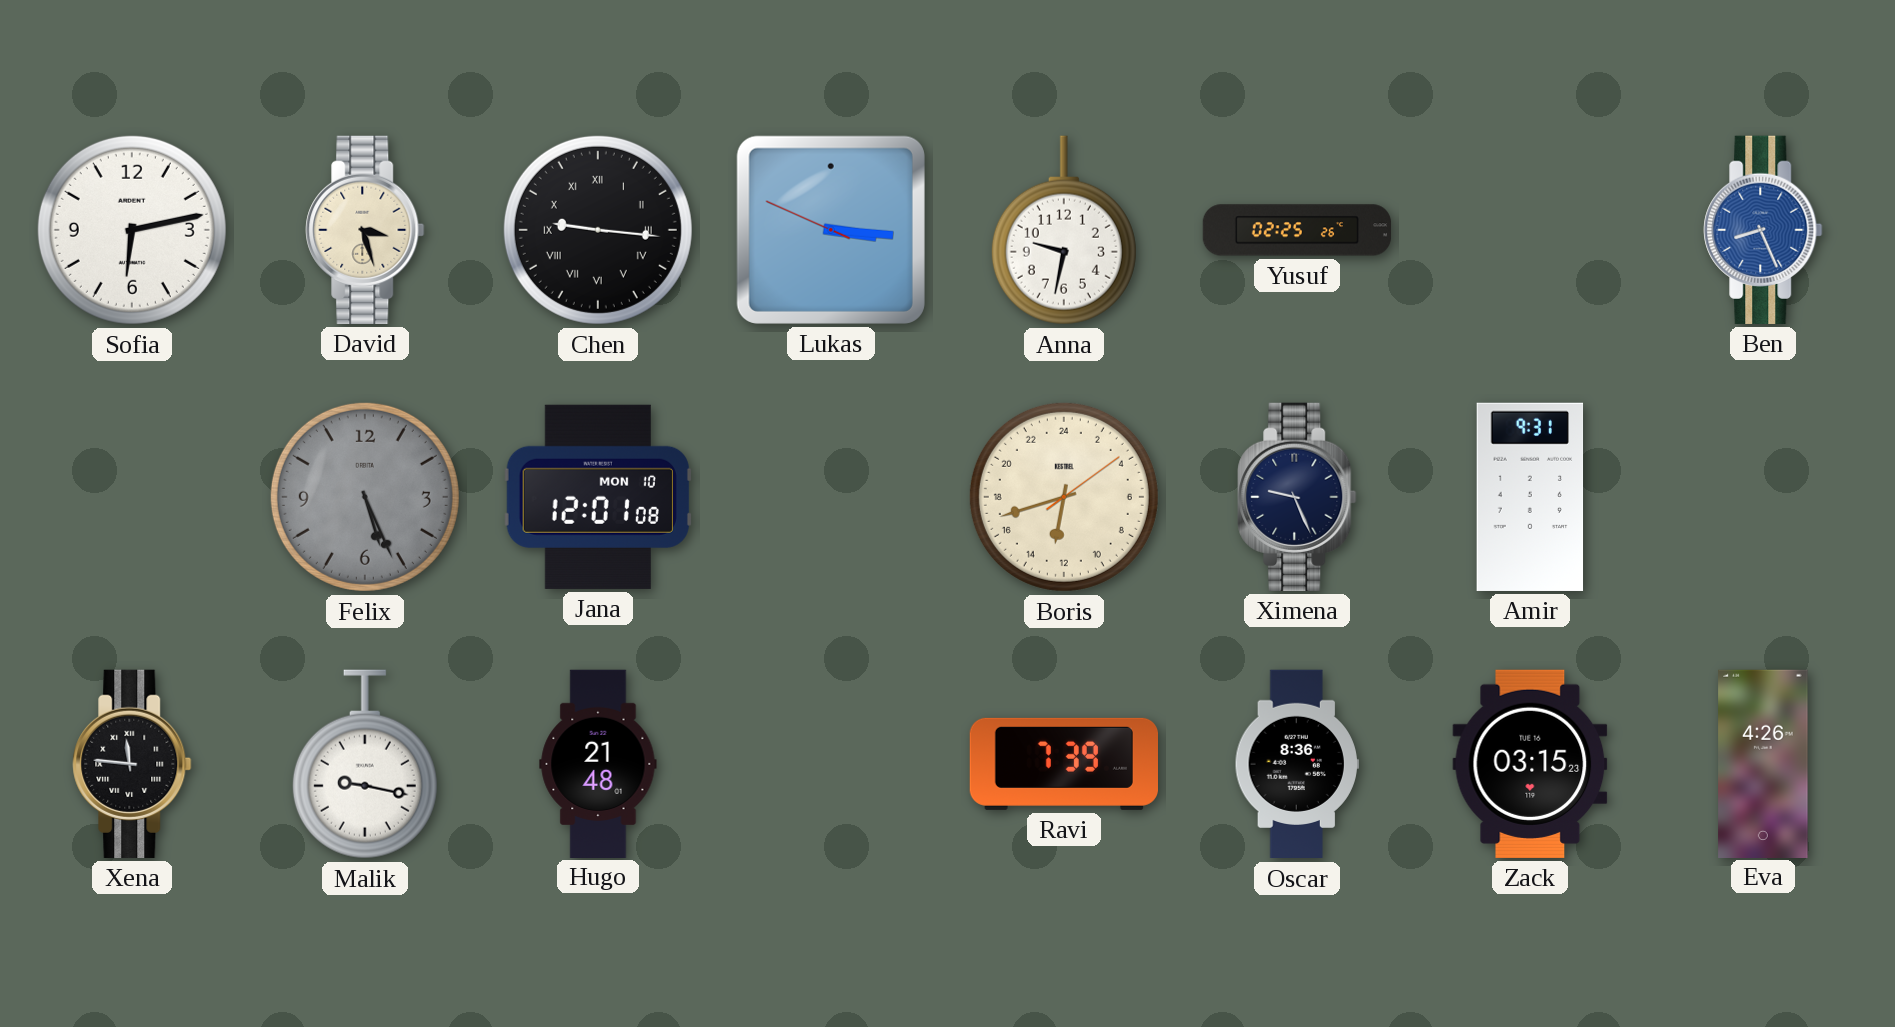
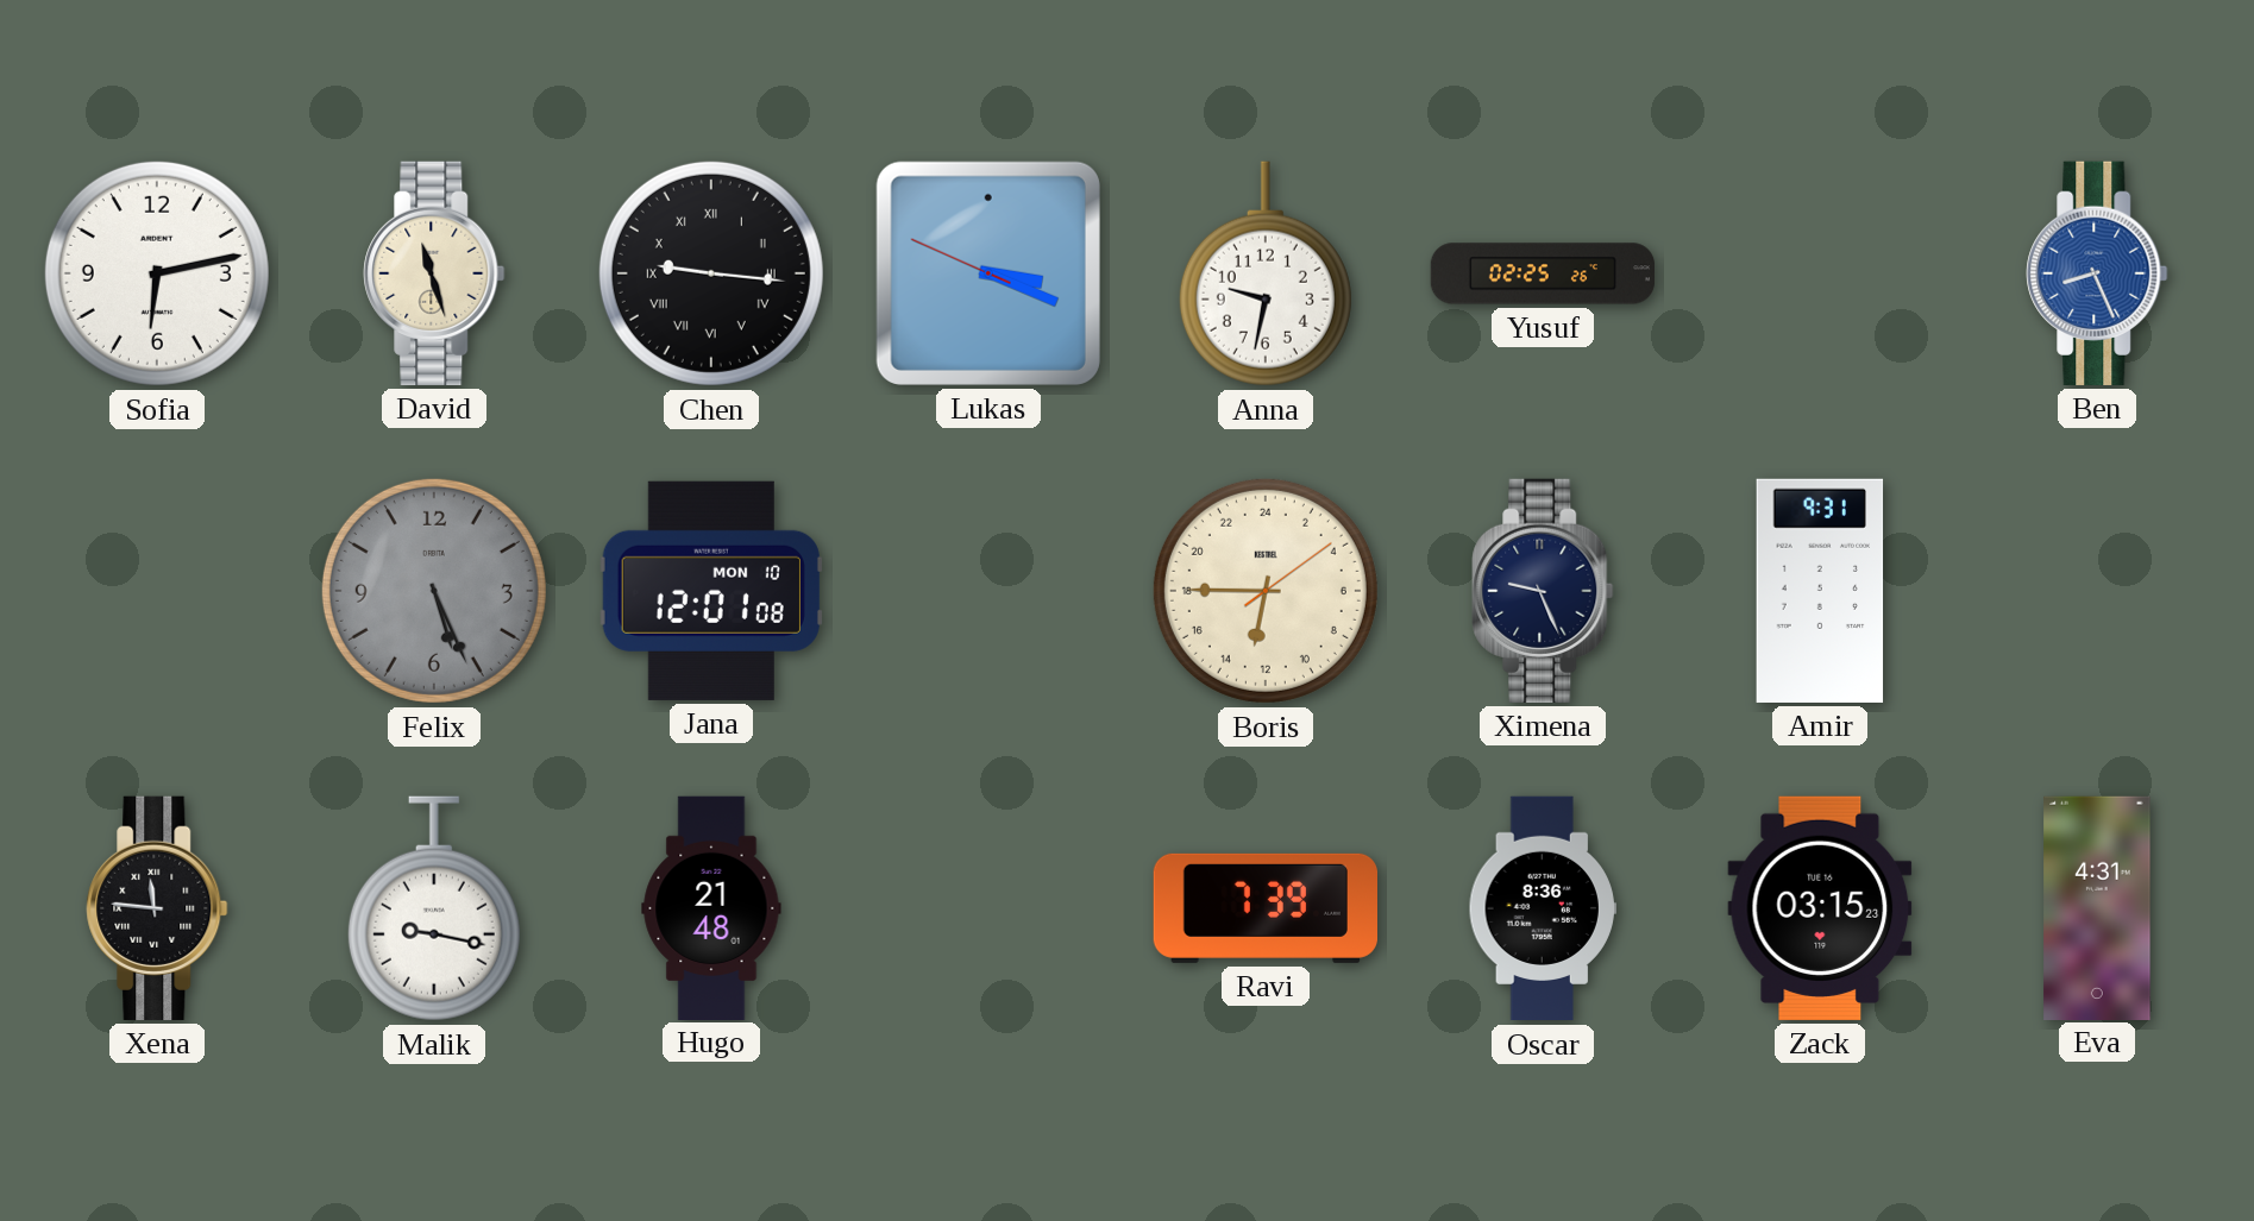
David: 3:27 -> 11:27
Lukas: 3:15 -> 3:18
Boris: 12:42 -> 12:45
Eva: 4:26 -> 4:31
